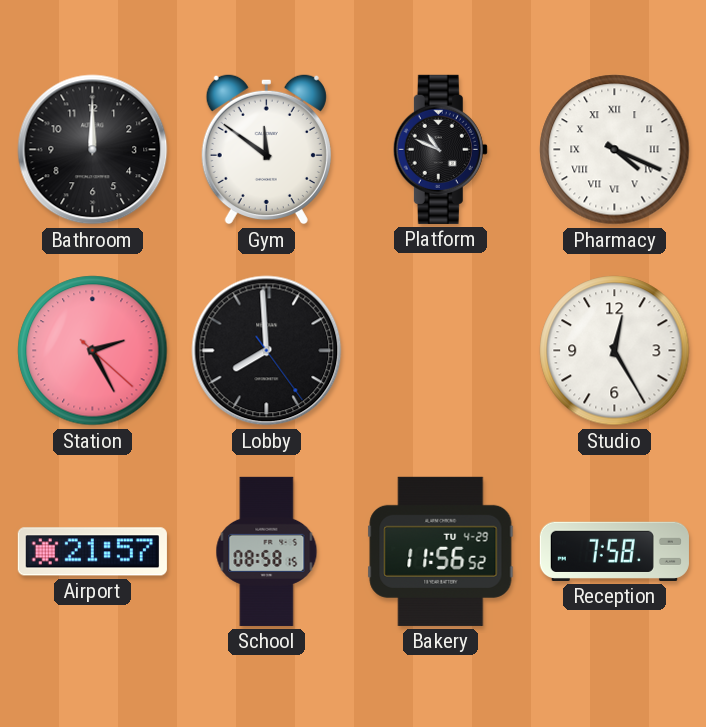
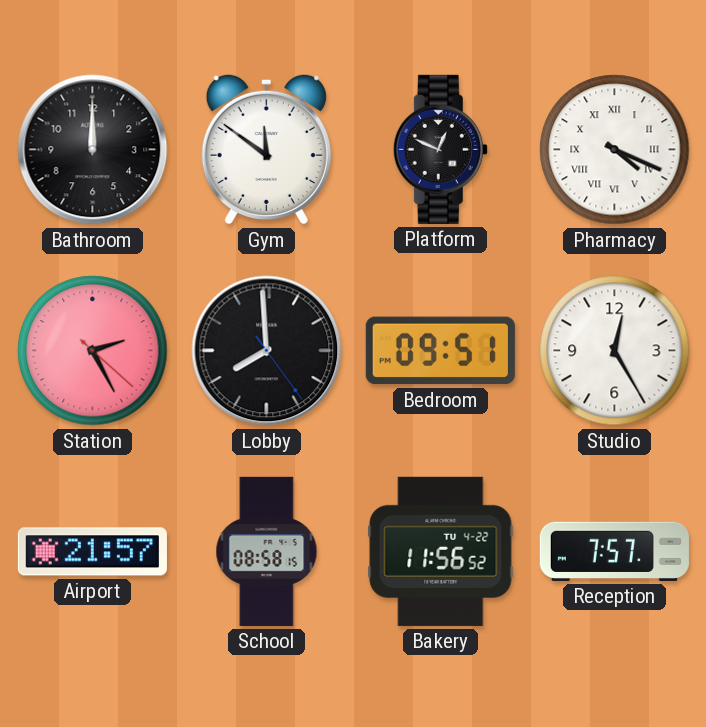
Platform: 10:49 -> 12:49
Bedroom: none -> 09:51
Bakery date: TU 4-29 -> TU 4-22
Reception: 7:58 -> 7:57
